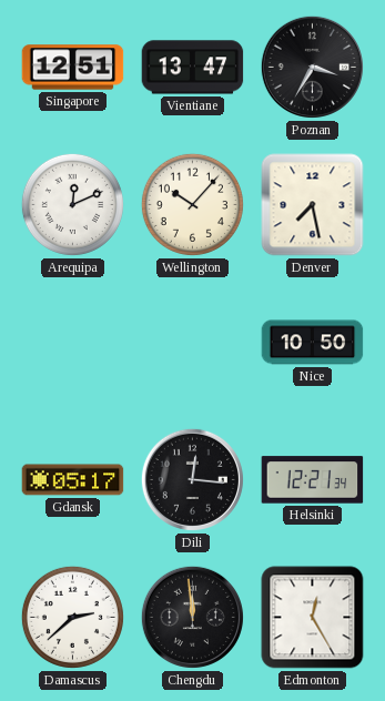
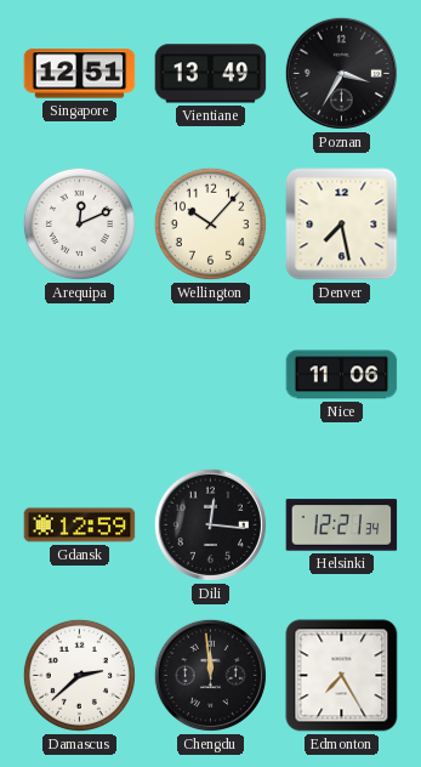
Vientiane: 13:47 -> 13:49
Nice: 10:50 -> 11:06
Gdansk: 05:17 -> 12:59
Edmonton: 12:25 -> 7:25
